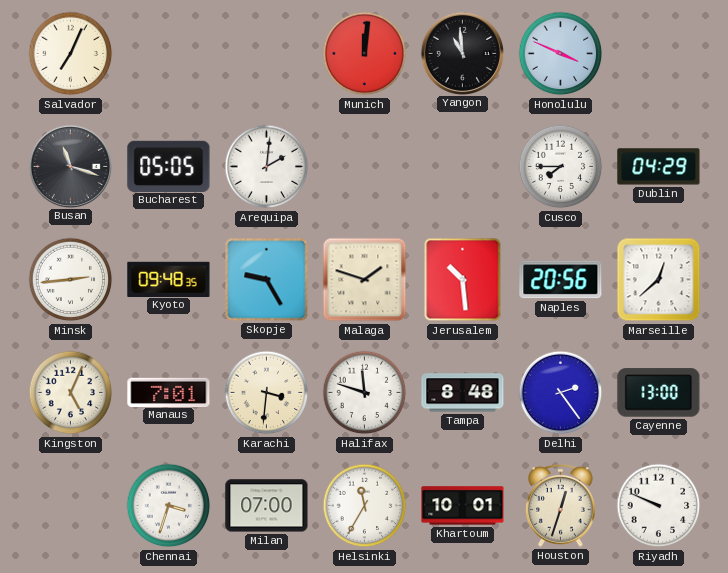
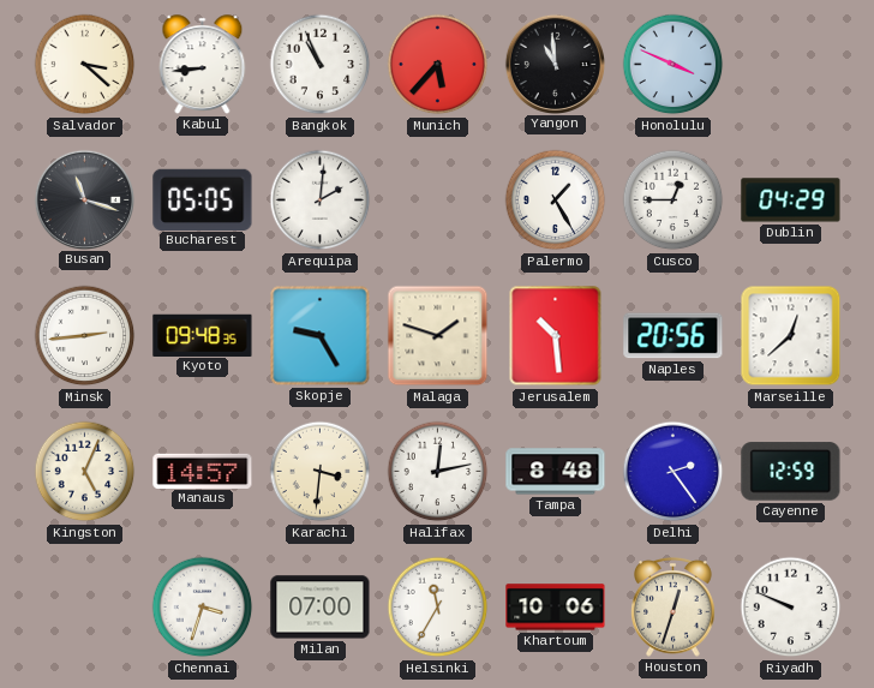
Salvador: 7:04 -> 3:22
Kabul: none -> 8:44
Bangkok: none -> 10:56
Munich: 12:01 -> 5:37
Palermo: none -> 1:25
Cusco: 7:45 -> 12:45
Manaus: 7:01 -> 14:57
Halifax: 11:48 -> 12:13
Cayenne: 13:00 -> 12:59
Khartoum: 10:01 -> 10:06
